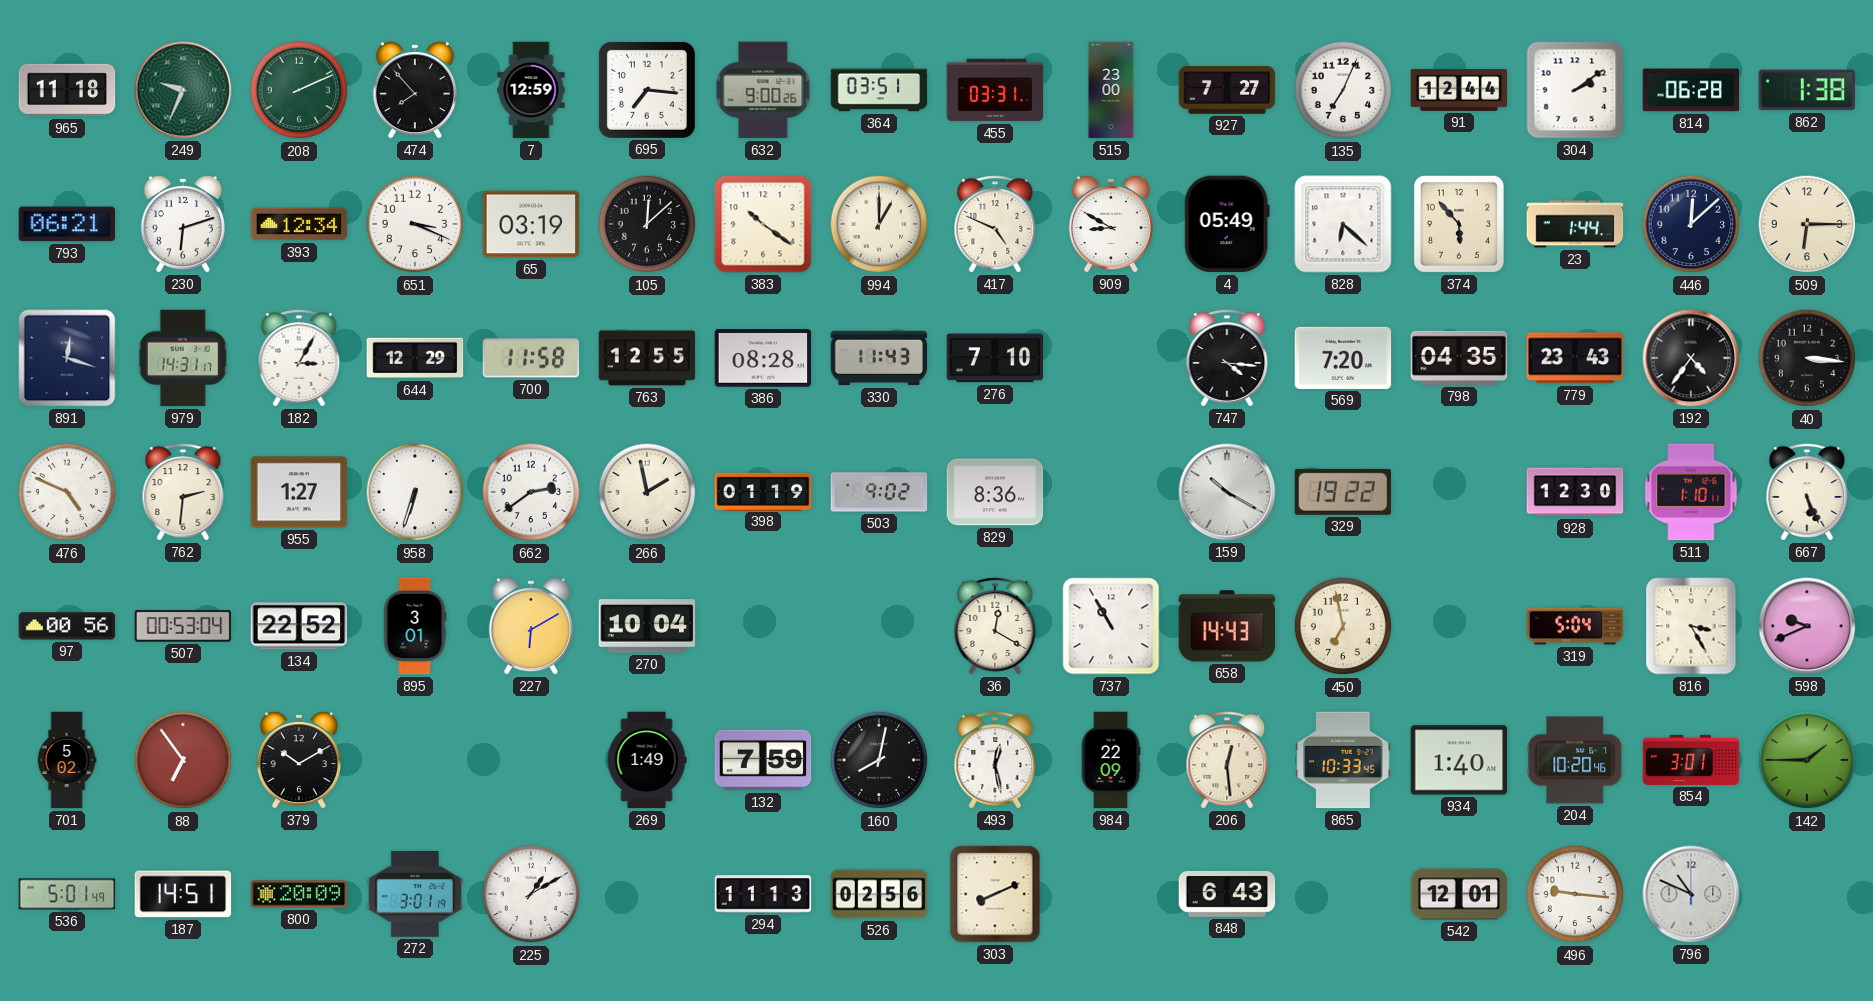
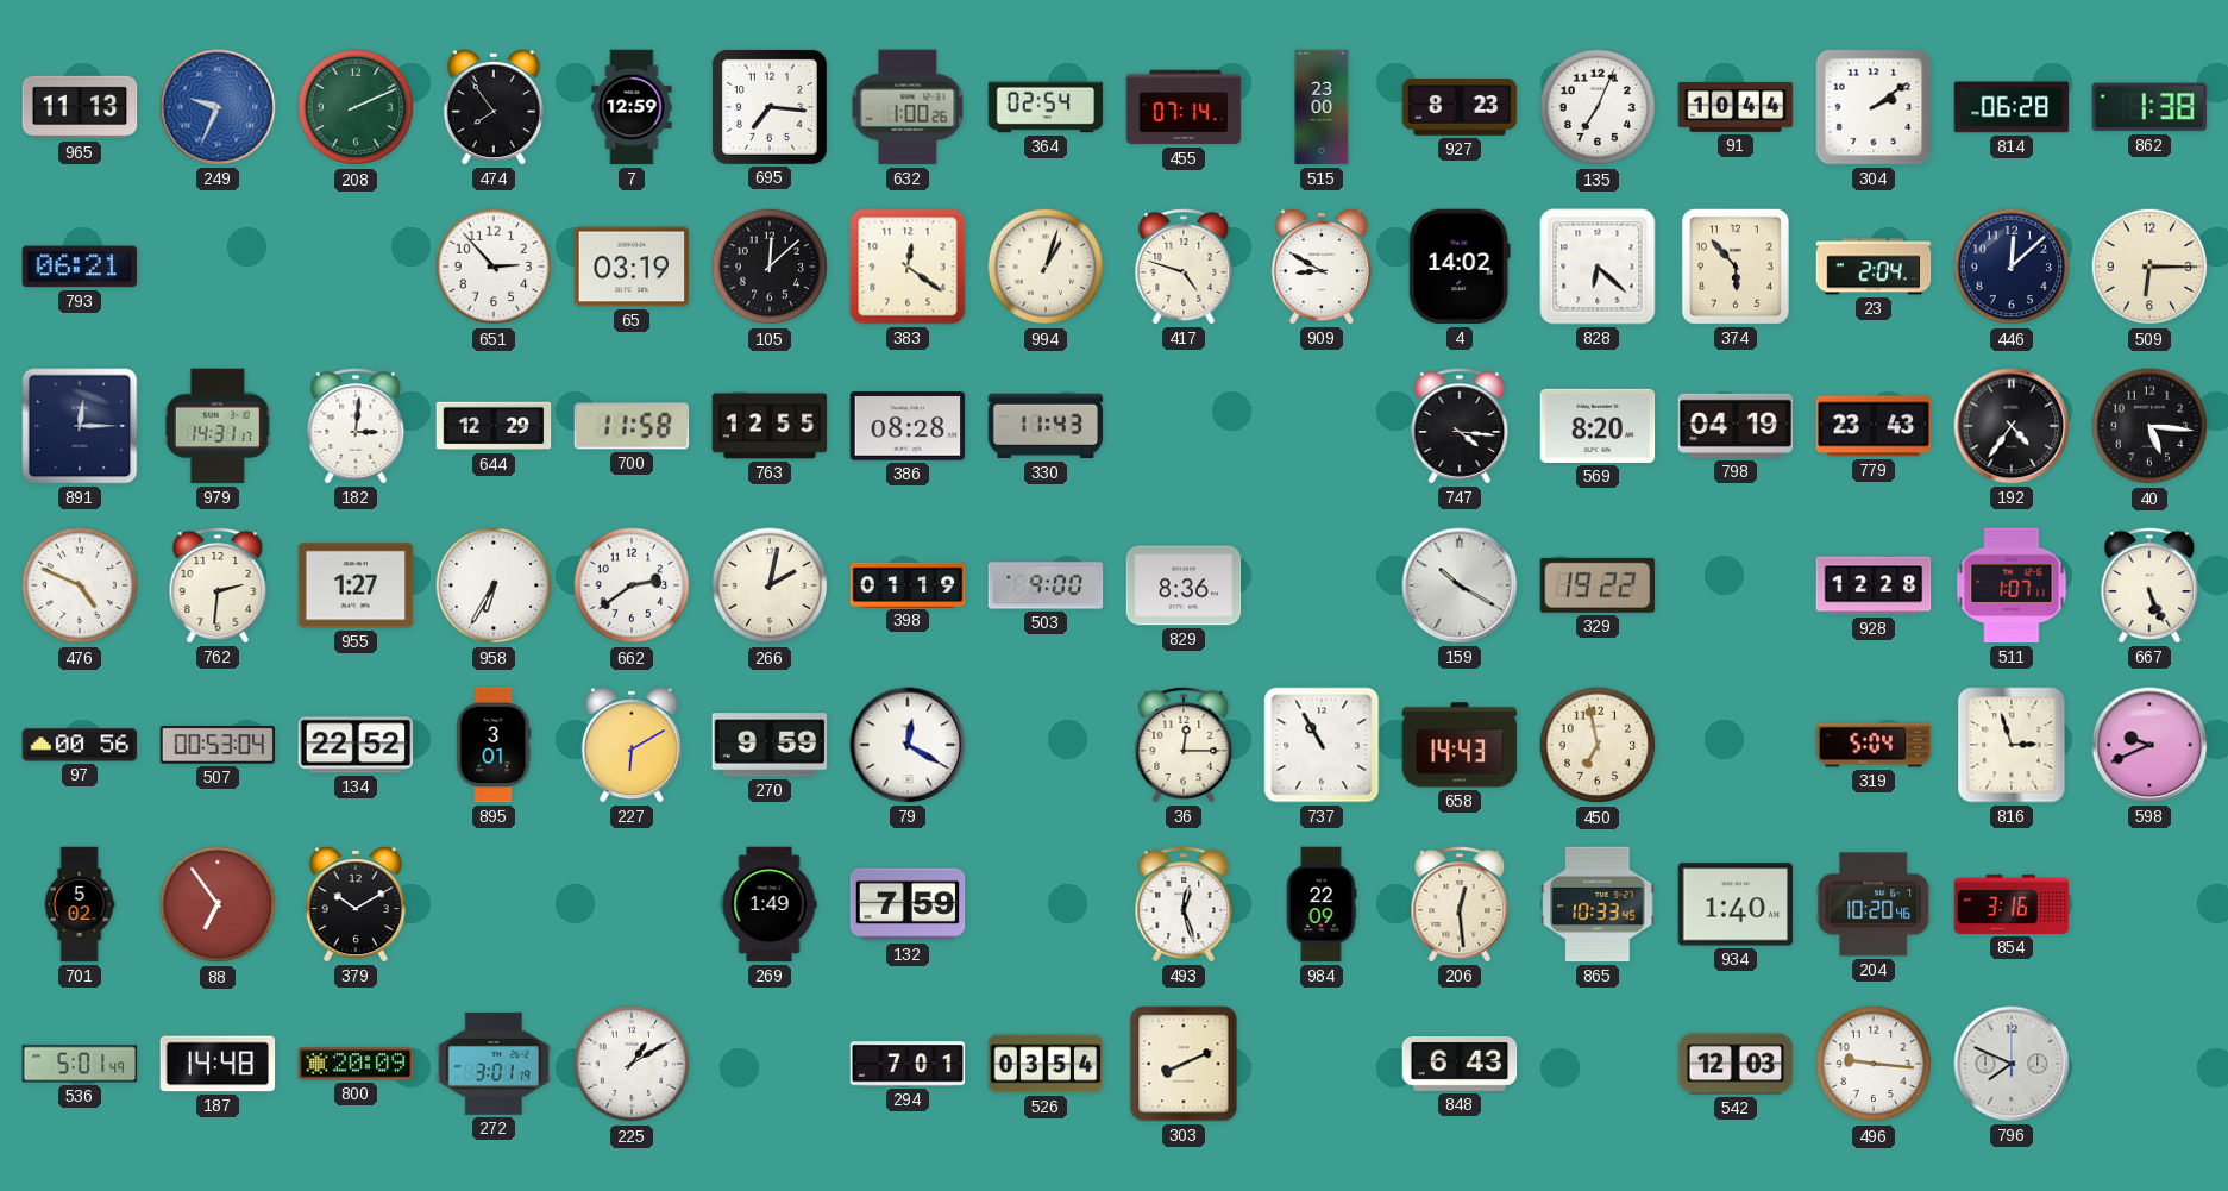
965: 11:18 -> 11:13
249 dial: green -> blue
474: 7:53 -> 7:54
632: 9:00 -> 1:00
364: 03:51 -> 02:54
455: 03:31 -> 07:14
927: 7:27 -> 8:23
91: 12:44 -> 10:44
230: 6:12 -> none
393: 12:34 -> none
651: 3:19 -> 2:53
383: 10:21 -> 12:21
994: 1:00 -> 1:03
417: 4:49 -> 4:48
4: 05:49 -> 14:02
23: 1:44 -> 2:04
891: 12:18 -> 12:15
182: 3:05 -> 3:01
276: 7:10 -> none
569: 7:20 -> 8:20
798: 04:35 -> 04:19
40: 3:16 -> 5:16
958: 6:33 -> 6:35
266: 1:58 -> 2:02
503: 9:02 -> 9:00
928: 12:30 -> 12:28
511: 1:10 -> 1:07
270: 10:04 -> 9:59
79: none -> 12:20
36: 12:20 -> 12:15
816: 3:25 -> 2:57
160: 8:02 -> none
493: 12:28 -> 12:27
854: 3:01 -> 3:16
142: 1:45 -> none
187: 14:51 -> 14:48
294: 11:13 -> 7:01
526: 02:56 -> 03:54
542: 12:01 -> 12:03
796: 10:49 -> 7:49
